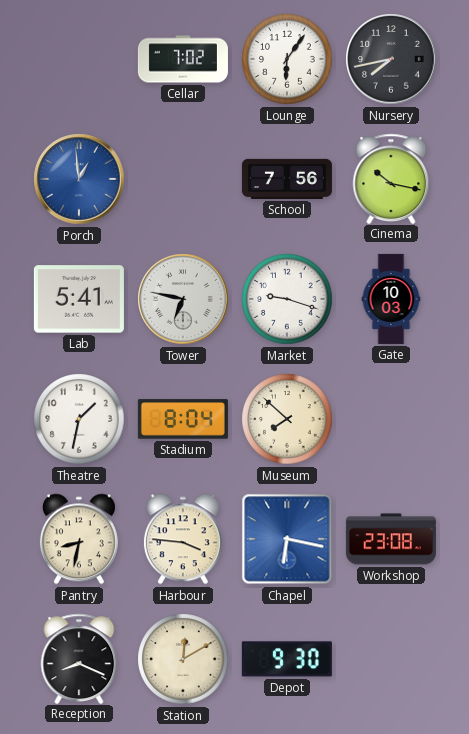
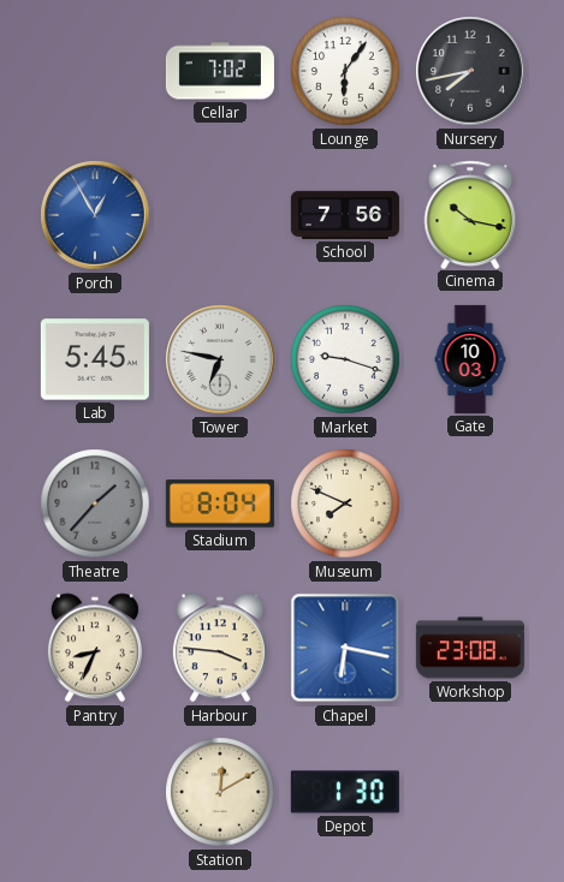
Porch: 12:59 -> 12:55
Lab: 5:41 -> 5:45
Theatre: 1:32 -> 1:37
Theatre dial: white -> grey
Museum: 7:52 -> 7:49
Pantry: 8:32 -> 8:34
Reception: 8:19 -> none
Depot: 9:30 -> 1:30
